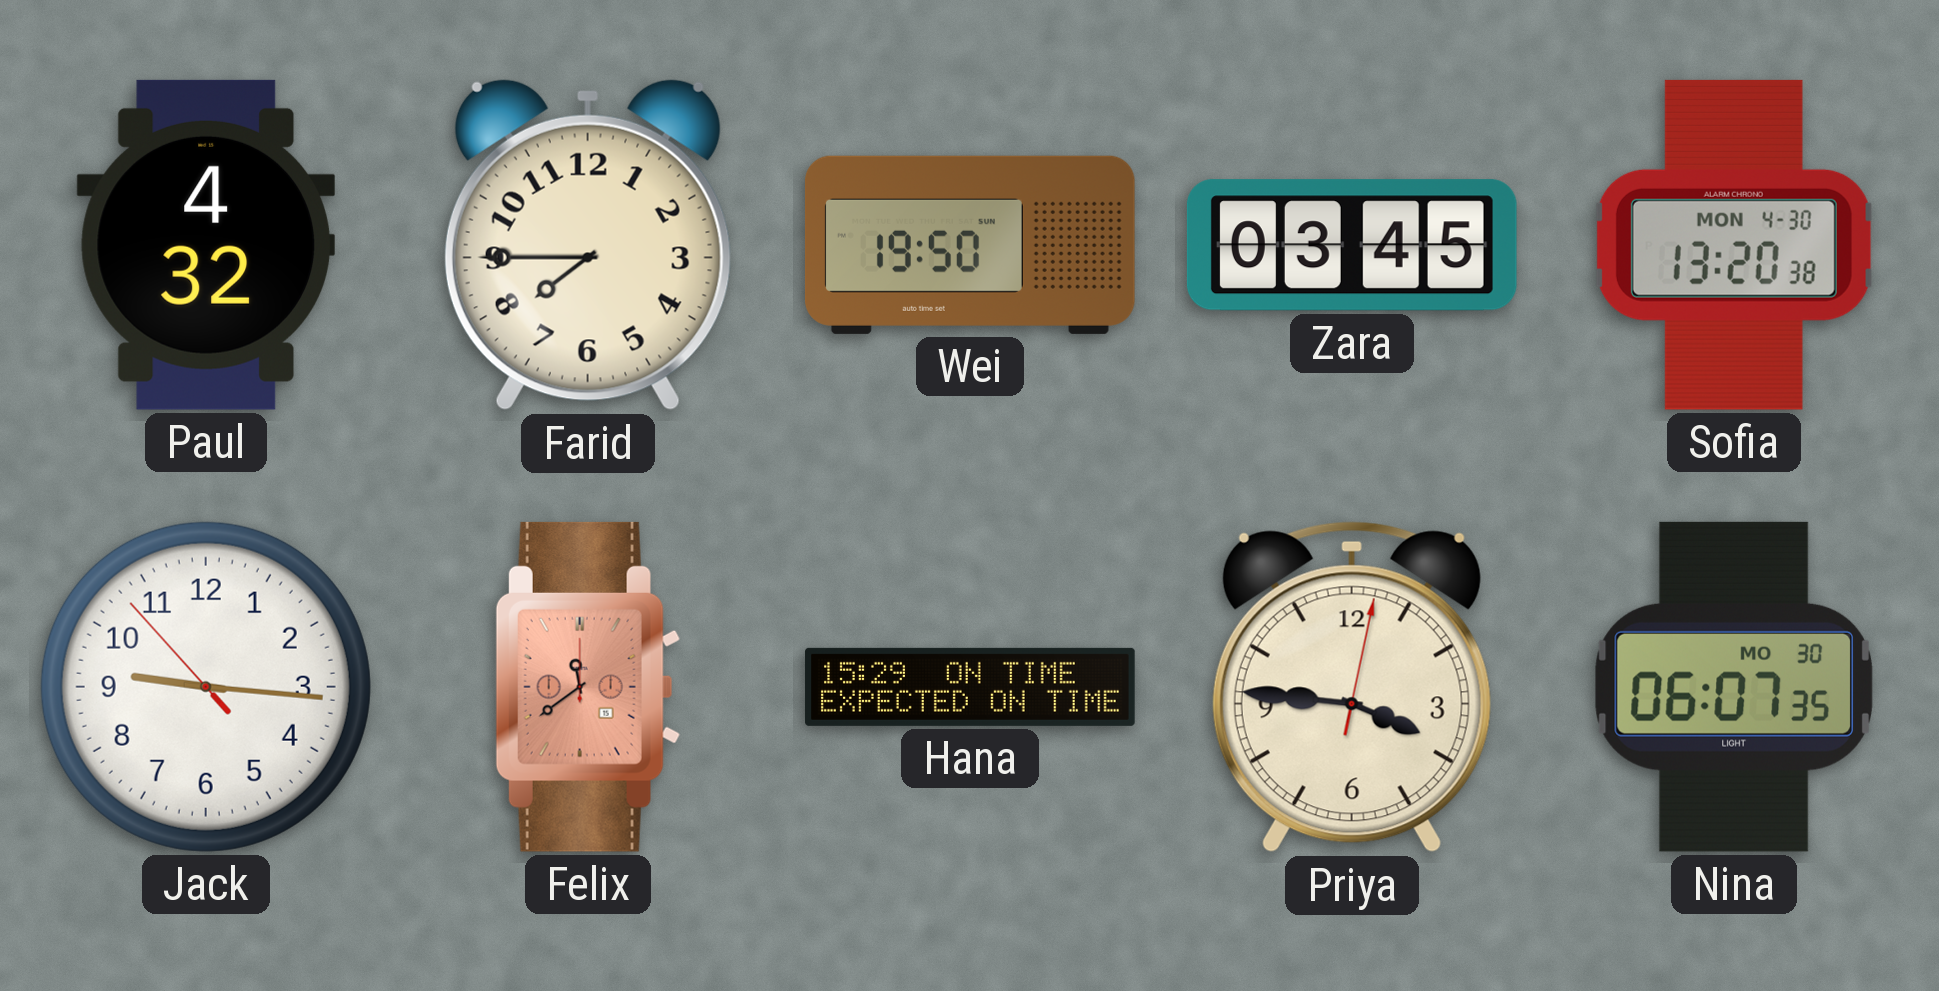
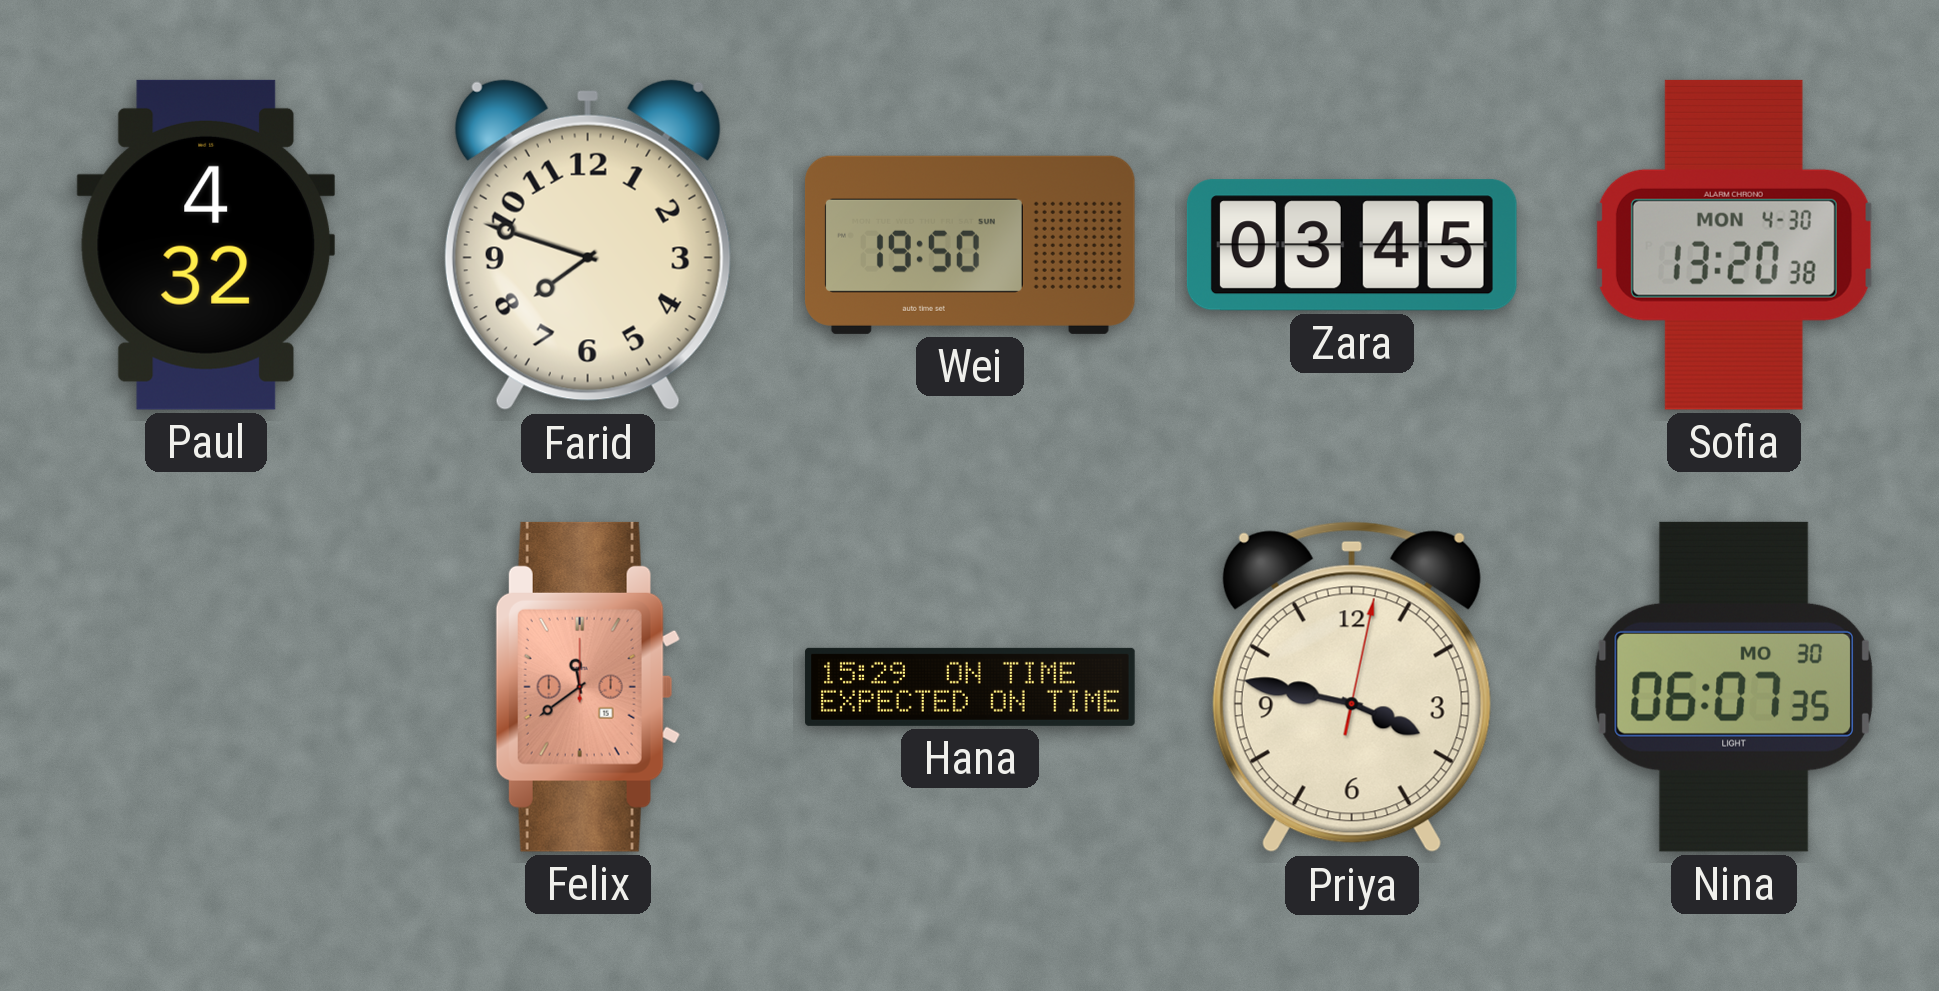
Farid: 7:45 -> 7:48
Jack: 9:15 -> none
Priya: 3:46 -> 3:47
